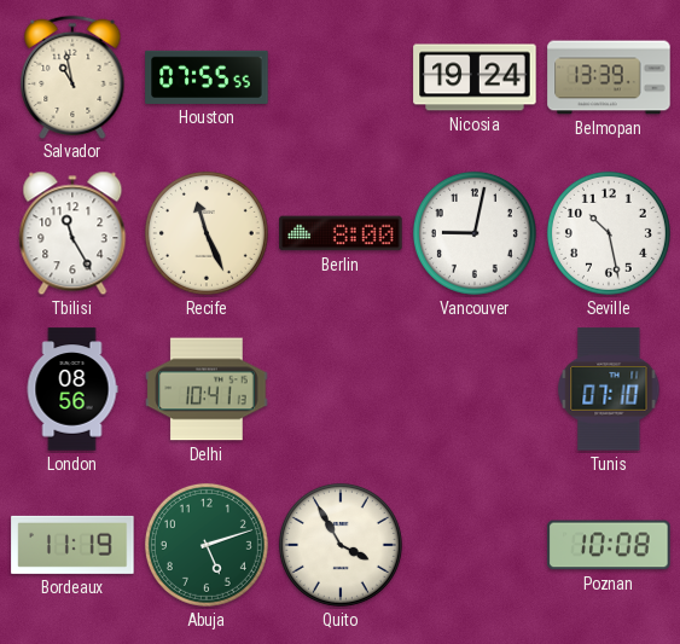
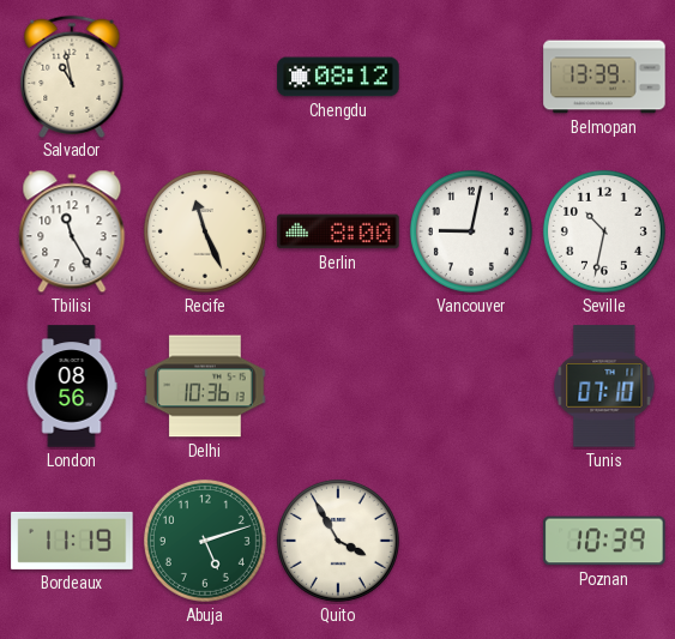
Houston: 07:55 -> none
Chengdu: none -> 08:12
Nicosia: 19:24 -> none
Seville: 10:28 -> 10:32
Delhi: 10:41 -> 10:36
Poznan: 10:08 -> 10:39
